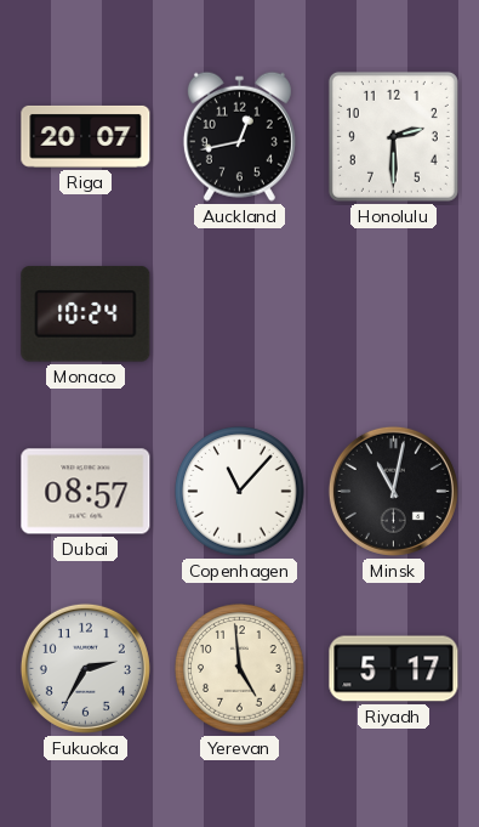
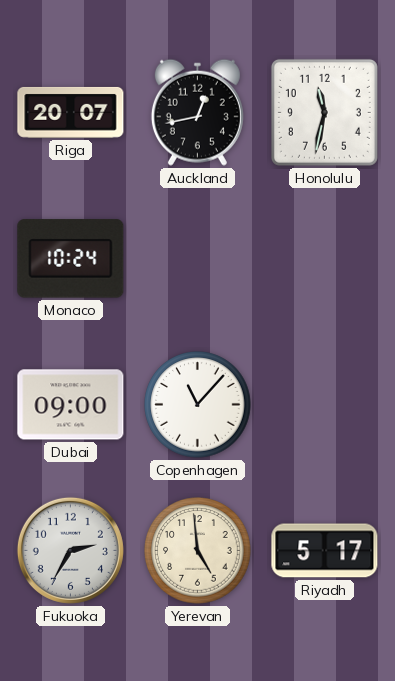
Honolulu: 2:30 -> 11:32
Dubai: 08:57 -> 09:00
Minsk: 11:02 -> none
